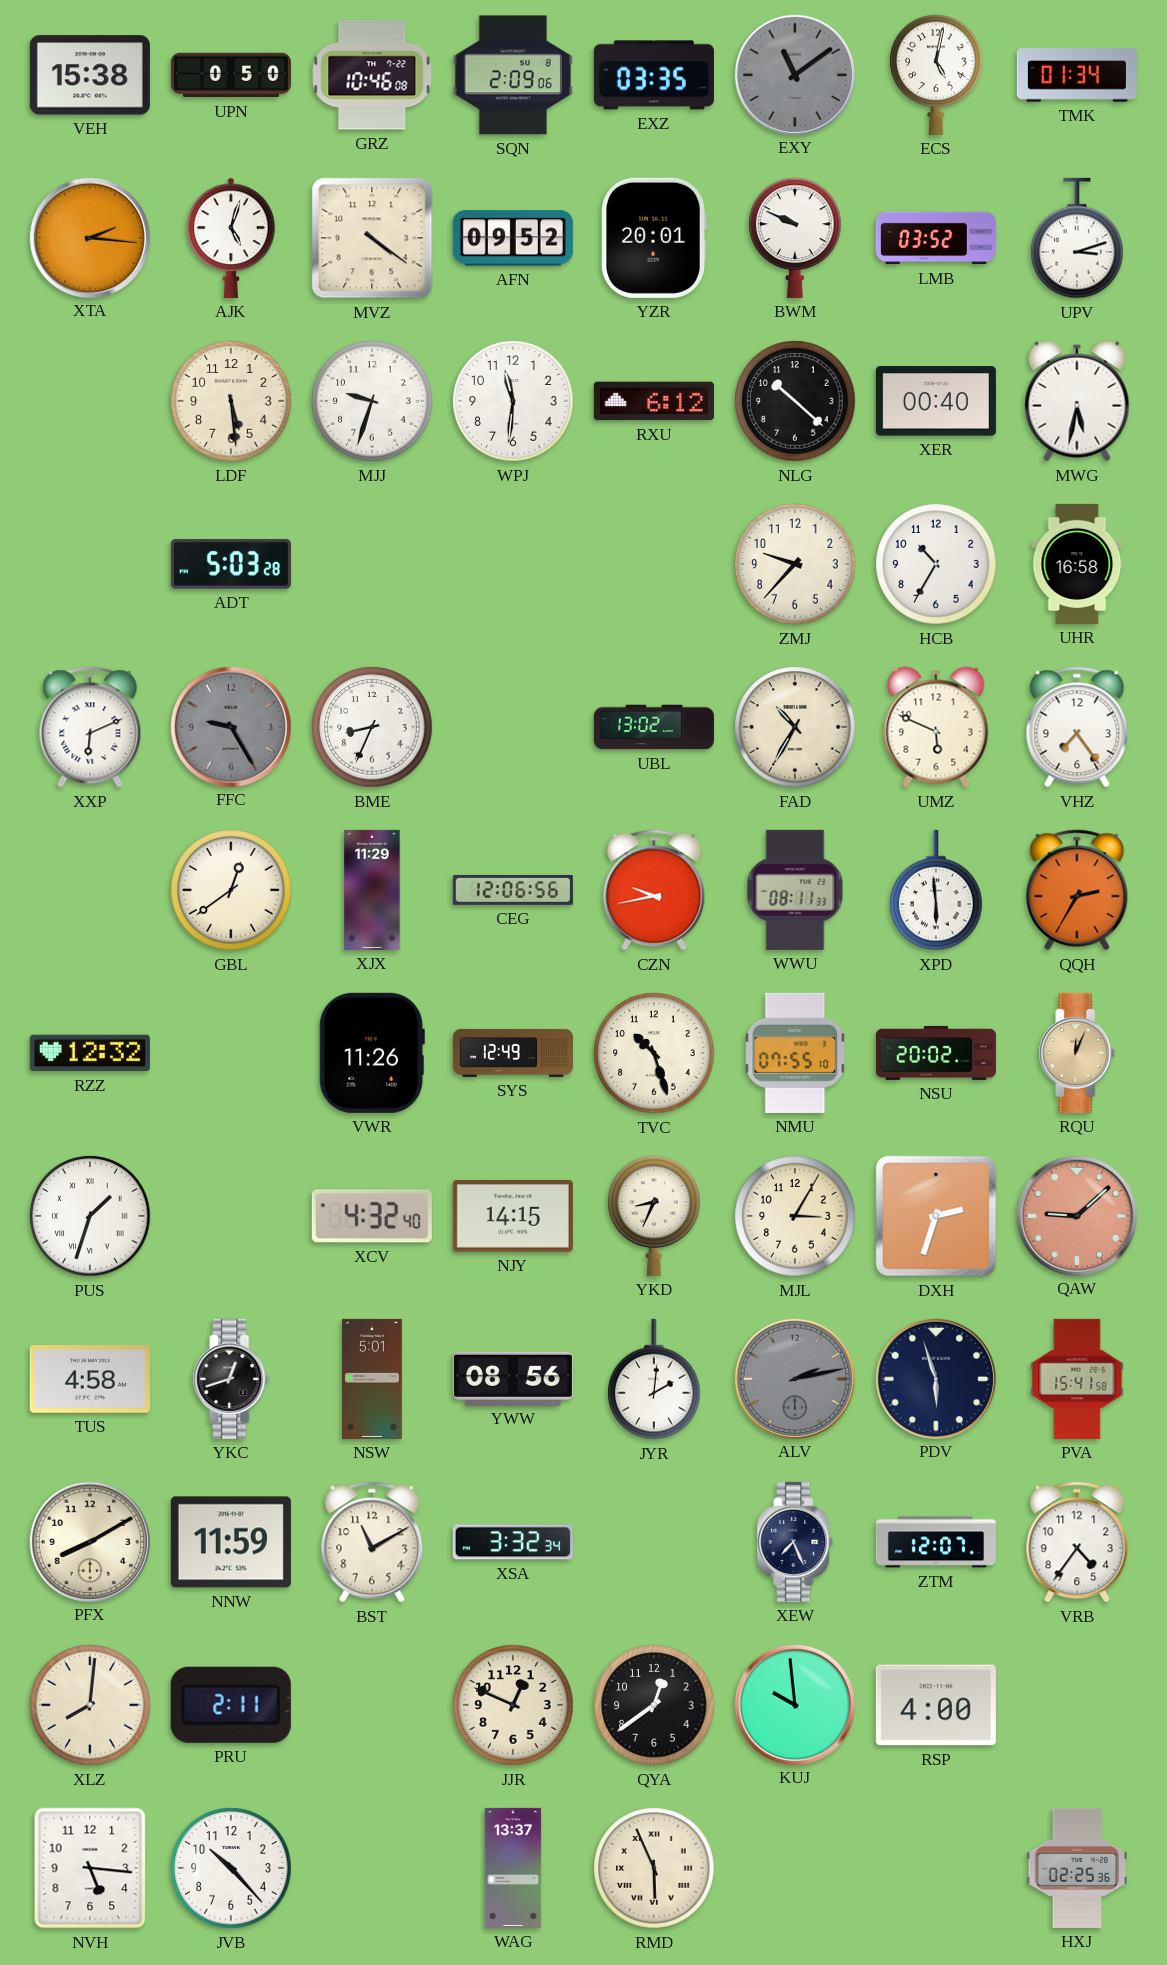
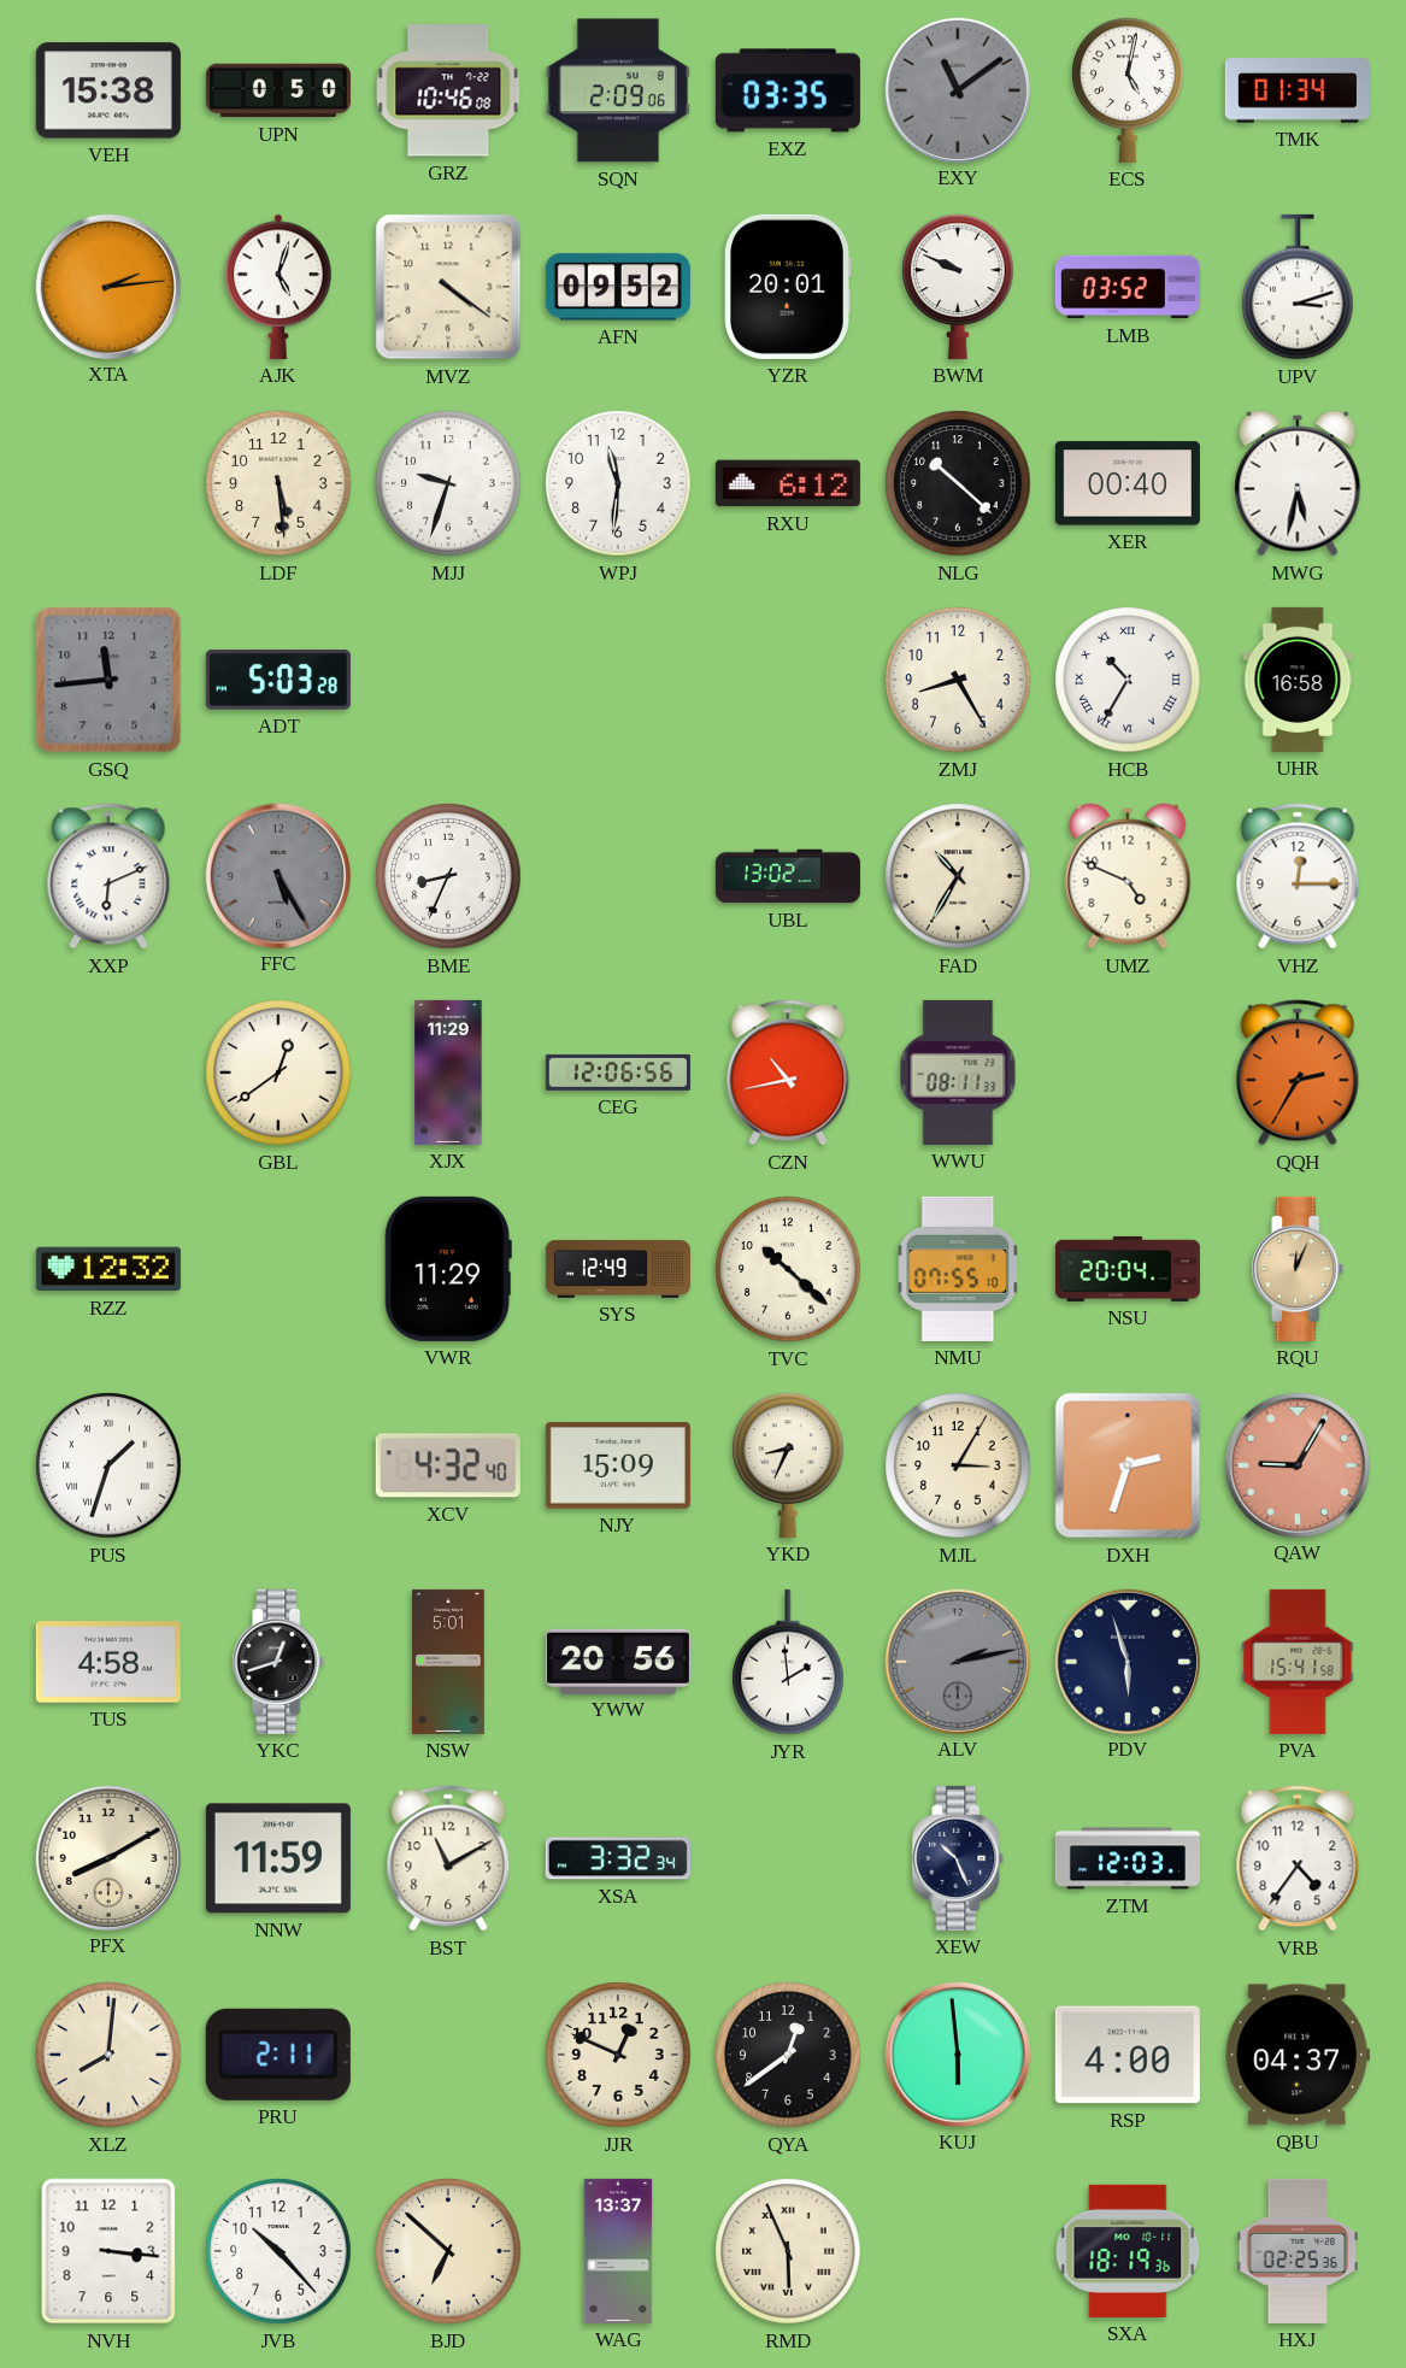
XTA: 2:16 -> 2:14
GSQ: none -> 11:44
ZMJ: 9:37 -> 8:25
HCB numerals: Arabic -> Roman
FFC: 9:25 -> 5:25
UMZ: 5:49 -> 4:49
VHZ: 7:24 -> 12:15
CZN: 9:43 -> 10:43
XPD: 5:59 -> none
VWR: 11:26 -> 11:29
TVC: 10:27 -> 10:22
NSU: 20:02 -> 20:04
NJY: 14:15 -> 15:09
QAW: 9:08 -> 9:05
YWW: 08:56 -> 20:56
JYR: 2:01 -> 1:59
XEW: 7:26 -> 10:26
ZTM: 12:07 -> 12:03
KUJ: 9:59 -> 5:59
QBU: none -> 04:37
NVH: 5:16 -> 3:16
BJD: none -> 6:52
SXA: none -> 18:19
